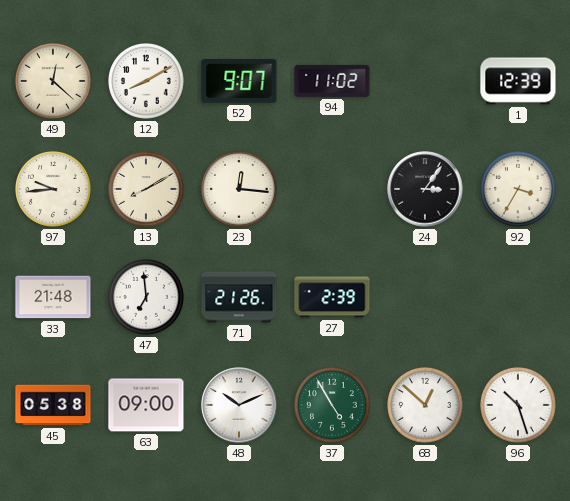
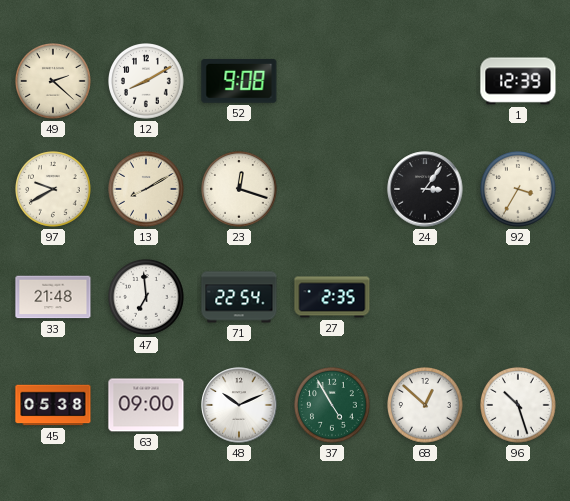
49: 12:22 -> 2:22
52: 9:07 -> 9:08
94: 11:02 -> none
97: 9:44 -> 9:40
23: 12:16 -> 12:18
71: 21:26 -> 22:54
27: 2:39 -> 2:35
